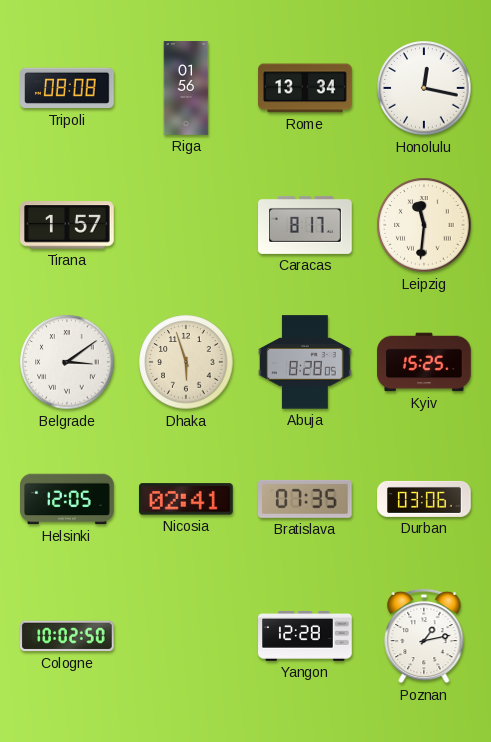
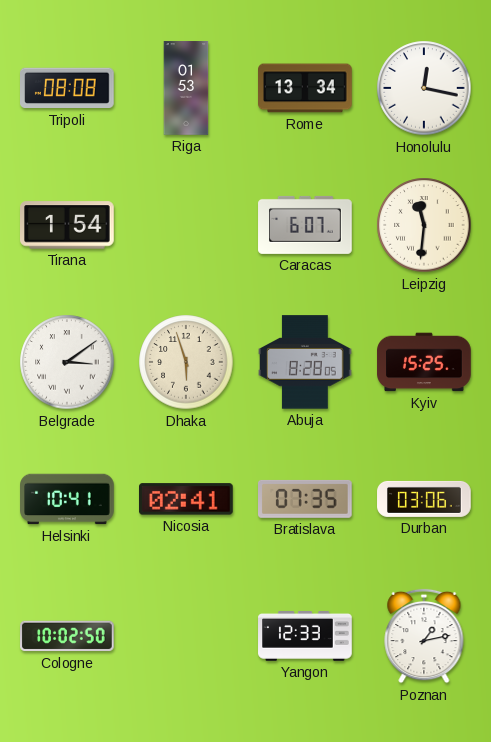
Riga: 01:56 -> 01:53
Tirana: 1:57 -> 1:54
Caracas: 8:17 -> 6:07
Helsinki: 12:05 -> 10:41
Yangon: 12:28 -> 12:33
